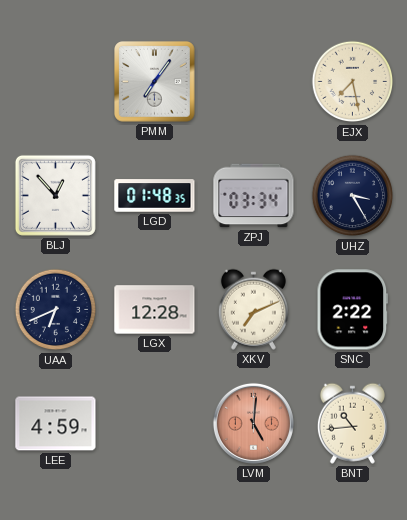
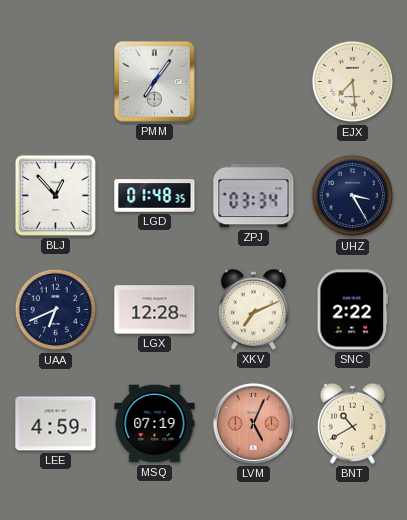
EJX: 7:28 -> 7:29
MSQ: none -> 07:19
LVM: 5:01 -> 5:04
BNT: 10:44 -> 10:40
